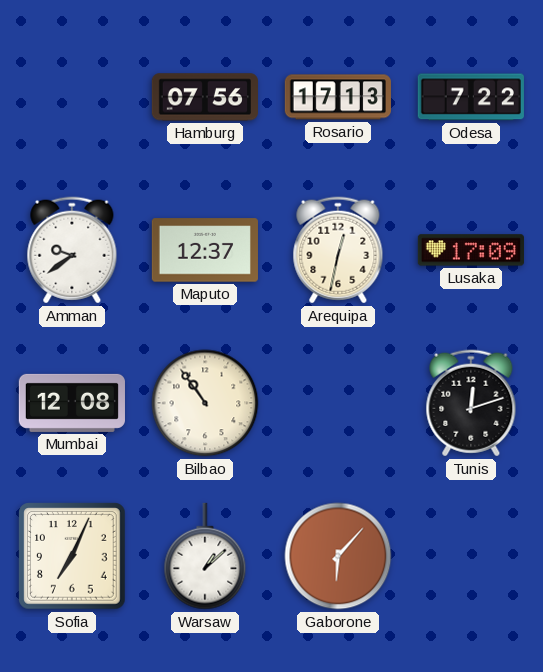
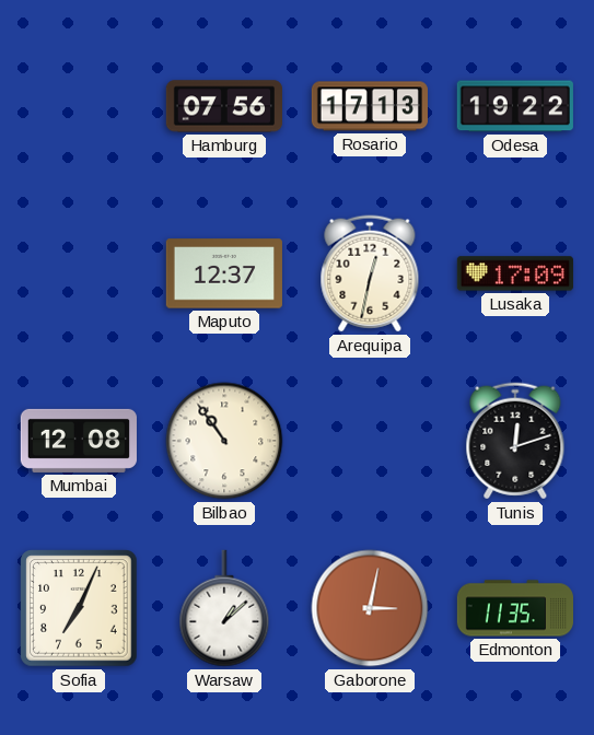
Odesa: 7:22 -> 19:22
Amman: 9:39 -> none
Gaborone: 6:07 -> 3:02
Edmonton: none -> 11:35
